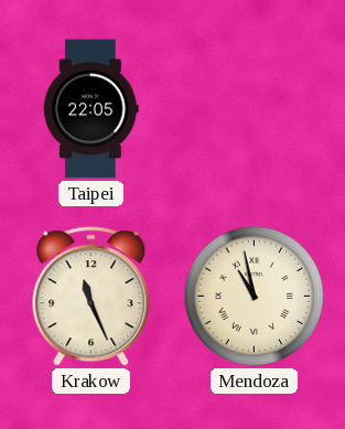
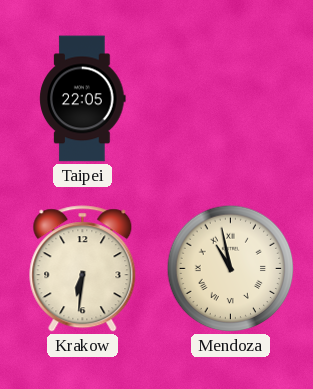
Krakow: 11:26 -> 6:31
